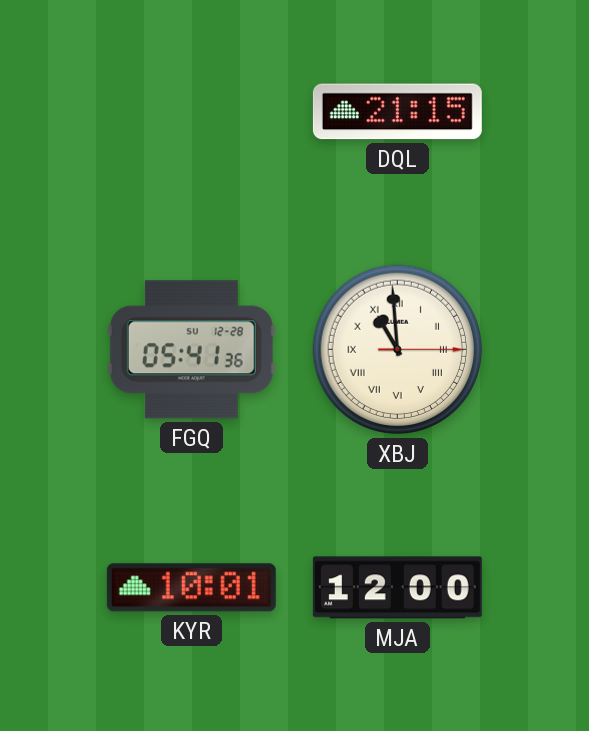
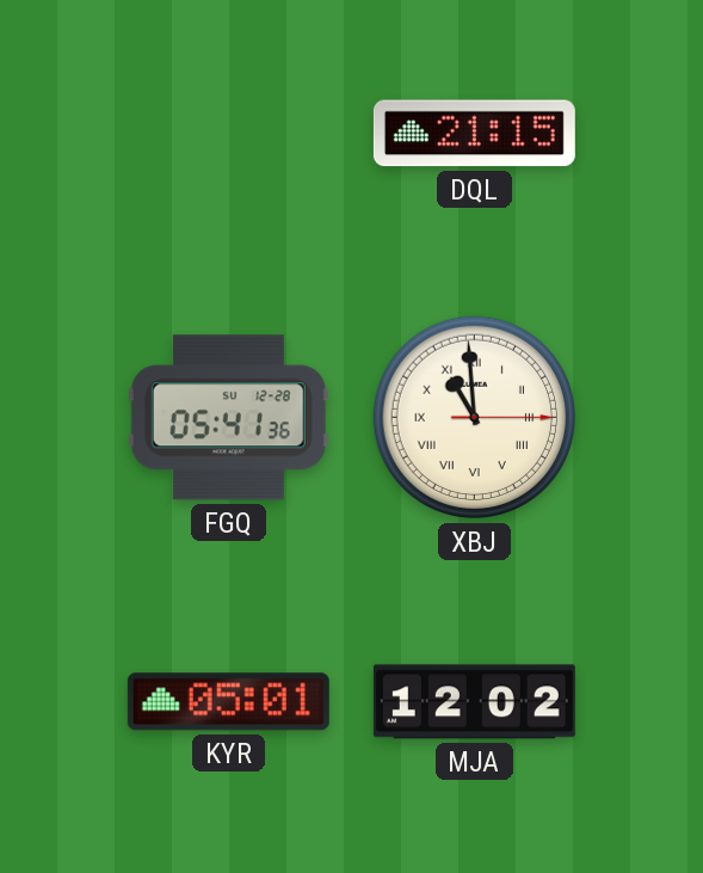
KYR: 10:01 -> 05:01
MJA: 12:00 -> 12:02
